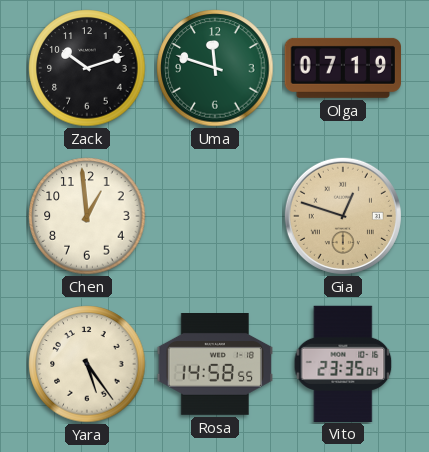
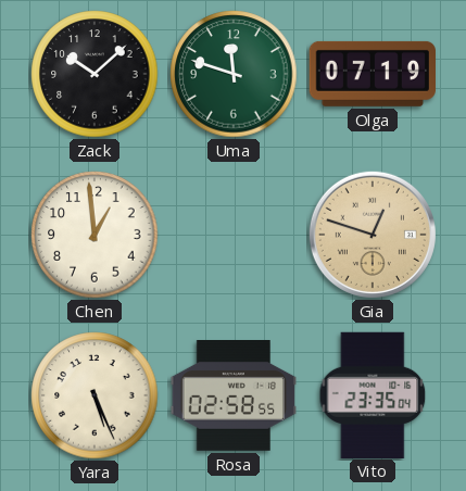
Zack: 10:12 -> 10:08
Yara: 5:24 -> 5:26
Rosa: 14:58 -> 02:58
